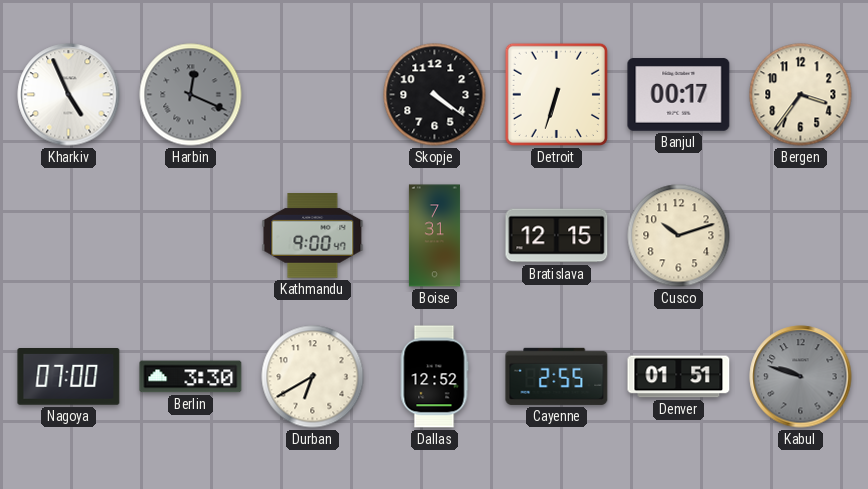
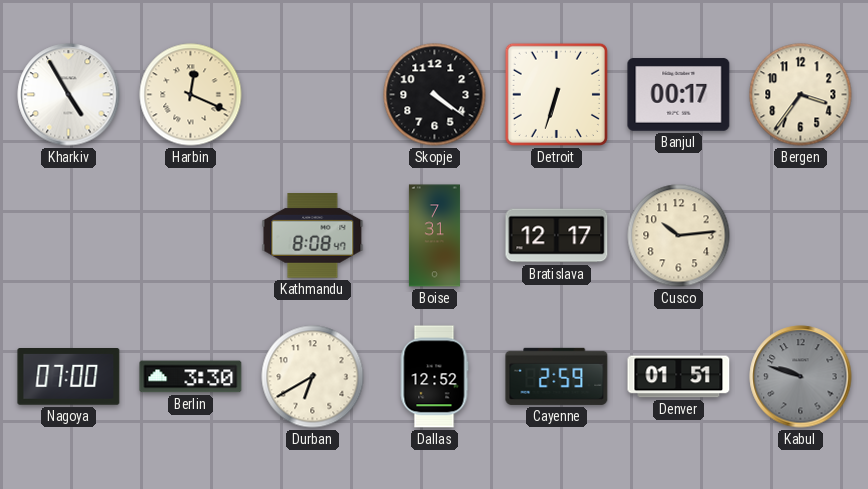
Kharkiv: 4:56 -> 4:55
Harbin dial: grey -> cream
Kathmandu: 9:00 -> 8:08
Bratislava: 12:15 -> 12:17
Cusco: 10:12 -> 10:14
Cayenne: 2:55 -> 2:59
